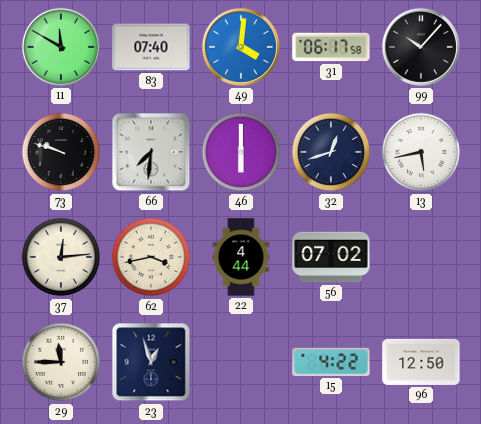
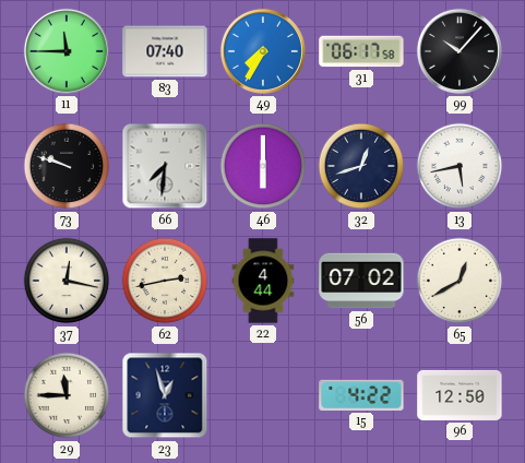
11: 11:50 -> 11:45
49: 4:01 -> 7:35
37: 12:14 -> 12:17
62: 3:43 -> 2:43
65: none -> 12:40
